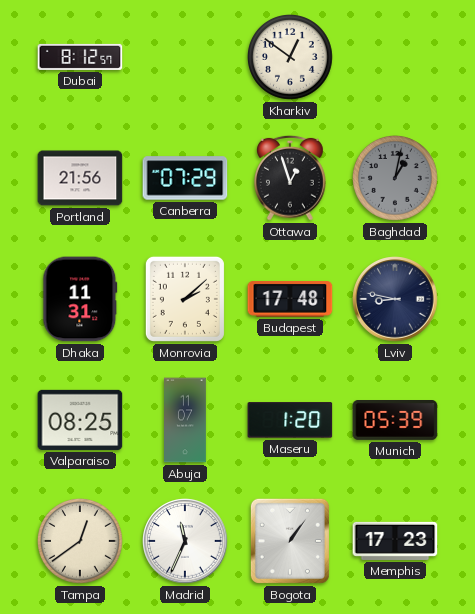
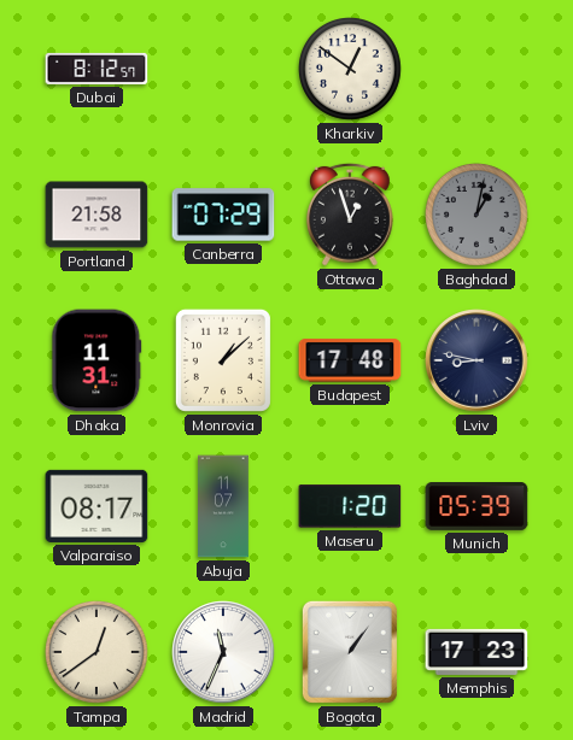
Portland: 21:56 -> 21:58
Monrovia: 2:08 -> 1:08
Valparaiso: 08:25 -> 08:17
